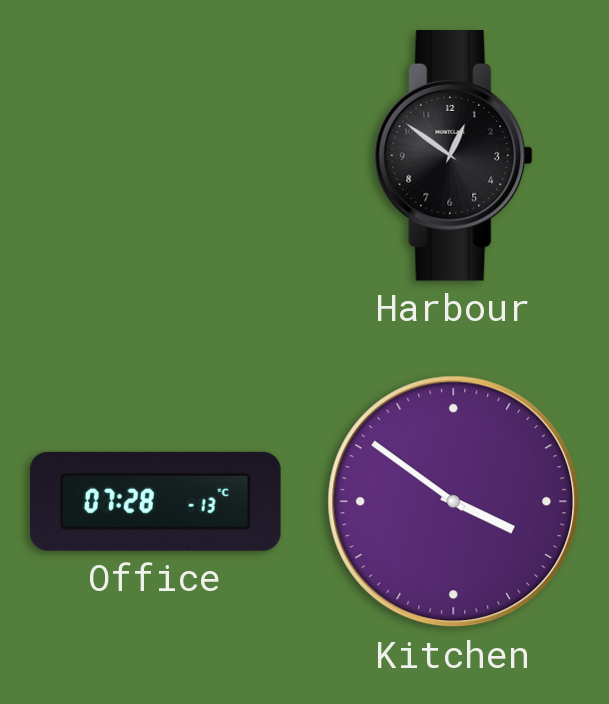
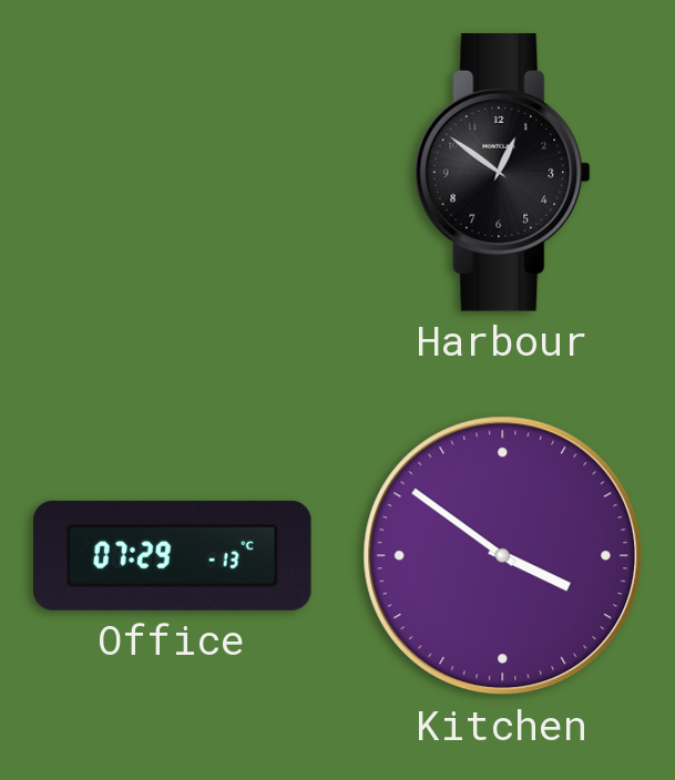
Office: 07:28 -> 07:29
